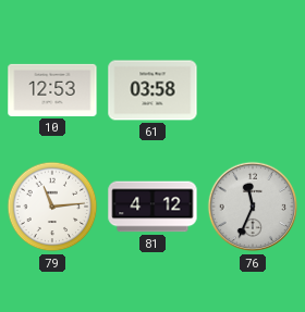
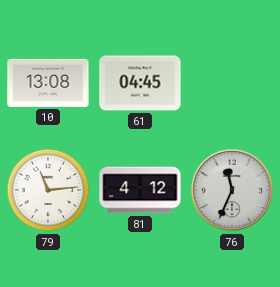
10: 12:53 -> 13:08
61: 03:58 -> 04:45
